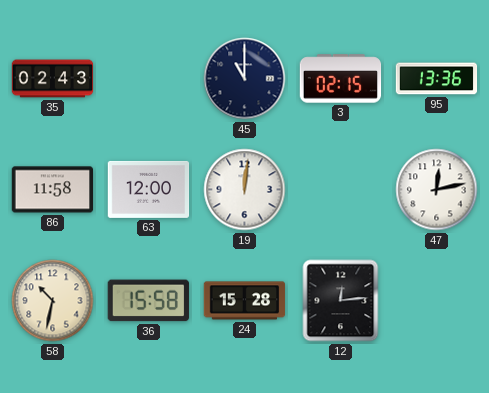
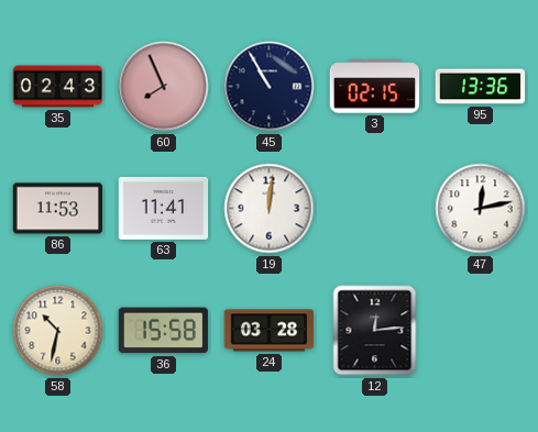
60: none -> 7:56
45: 11:00 -> 10:55
86: 11:58 -> 11:53
63: 12:00 -> 11:41
24: 15:28 -> 03:28
